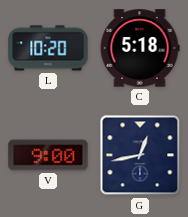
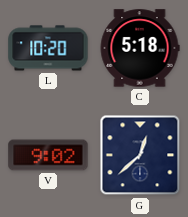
V: 9:00 -> 9:02
G: 12:43 -> 12:38
